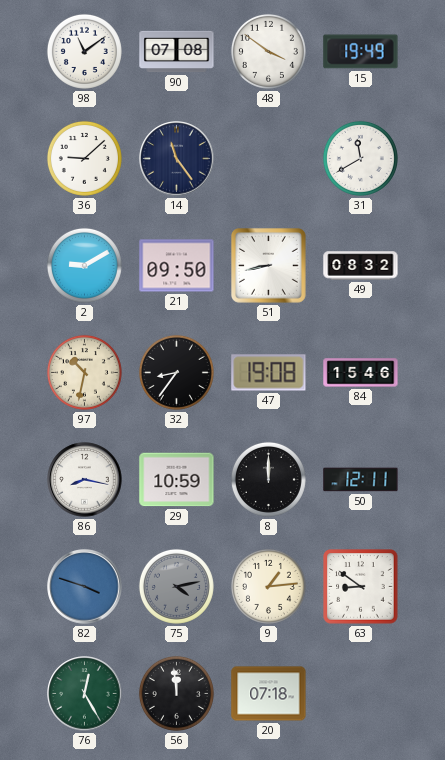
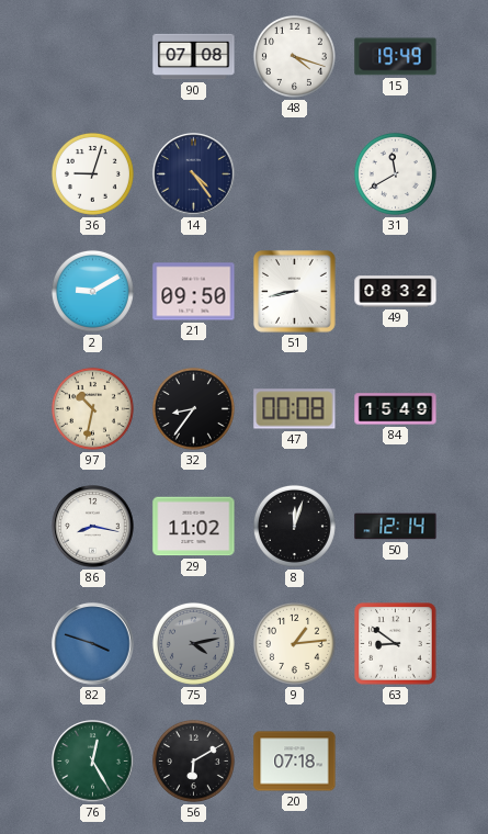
98: 11:09 -> none
48: 3:51 -> 4:18
36: 9:08 -> 9:03
14: 11:24 -> 4:24
47: 19:08 -> 00:08
84: 15:46 -> 15:49
29: 10:59 -> 11:02
8: 12:00 -> 12:03
50: 12:11 -> 12:14
56: 11:59 -> 6:10
